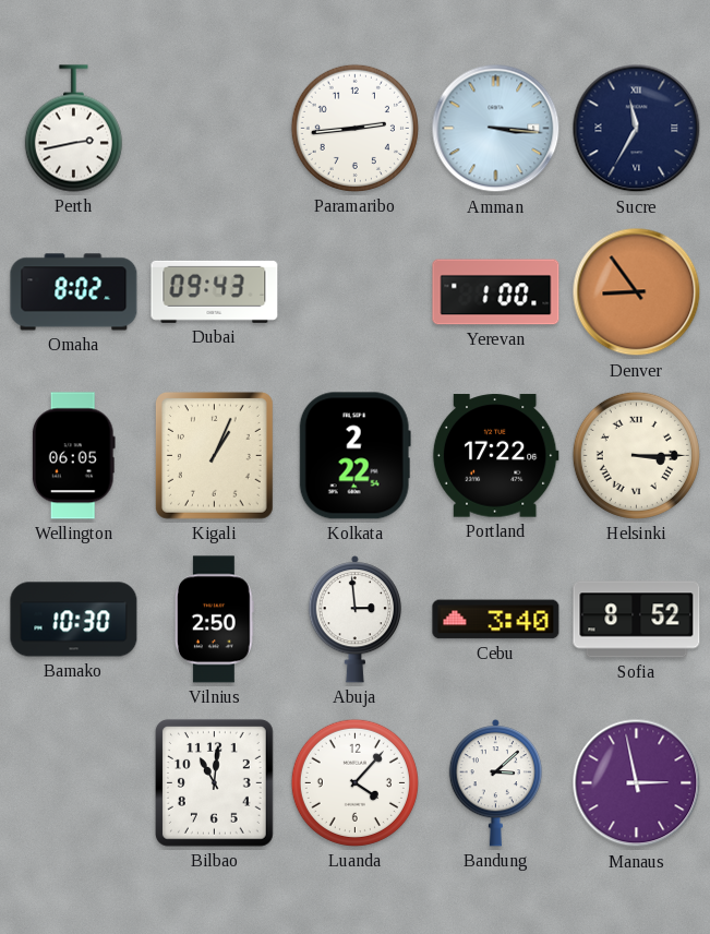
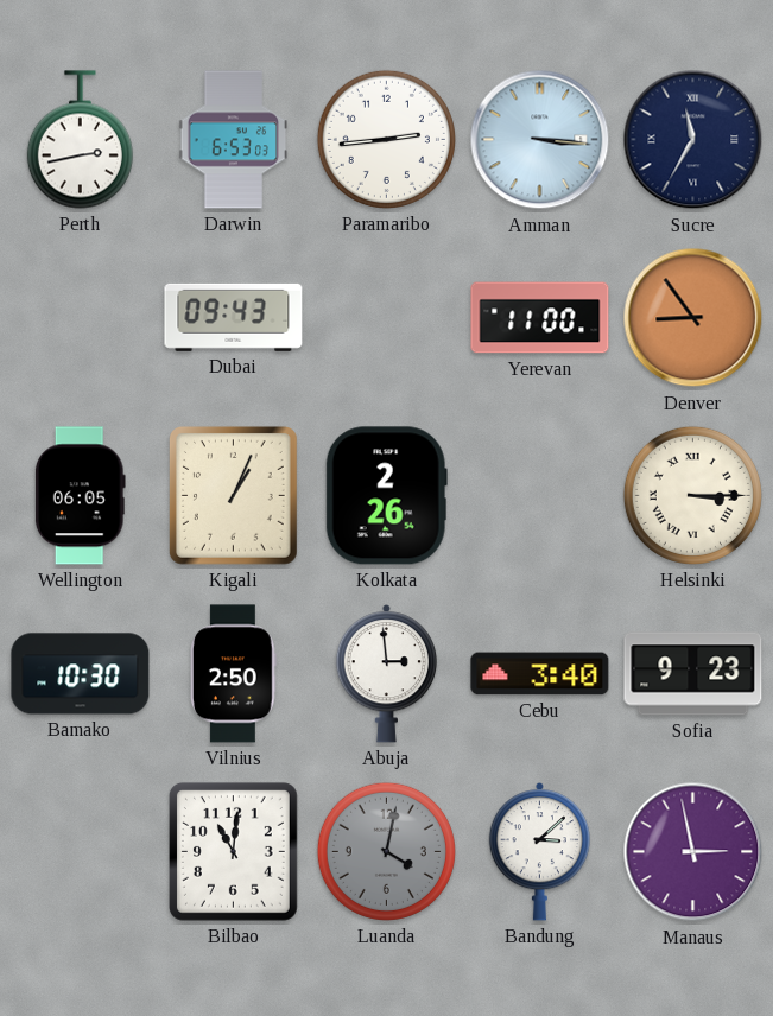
Darwin: none -> 6:53
Omaha: 8:02 -> none
Yerevan: 1:00 -> 11:00
Kolkata: 2:22 -> 2:26
Portland: 17:22 -> none
Sofia: 8:52 -> 9:23
Luanda: 4:07 -> 4:02
Luanda dial: white -> grey
